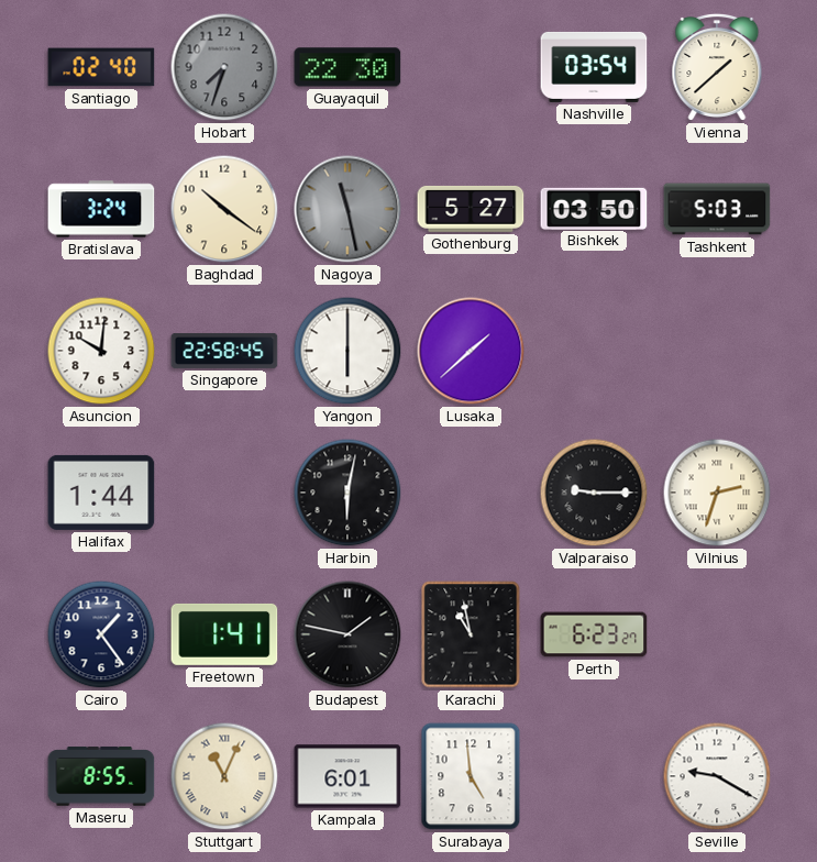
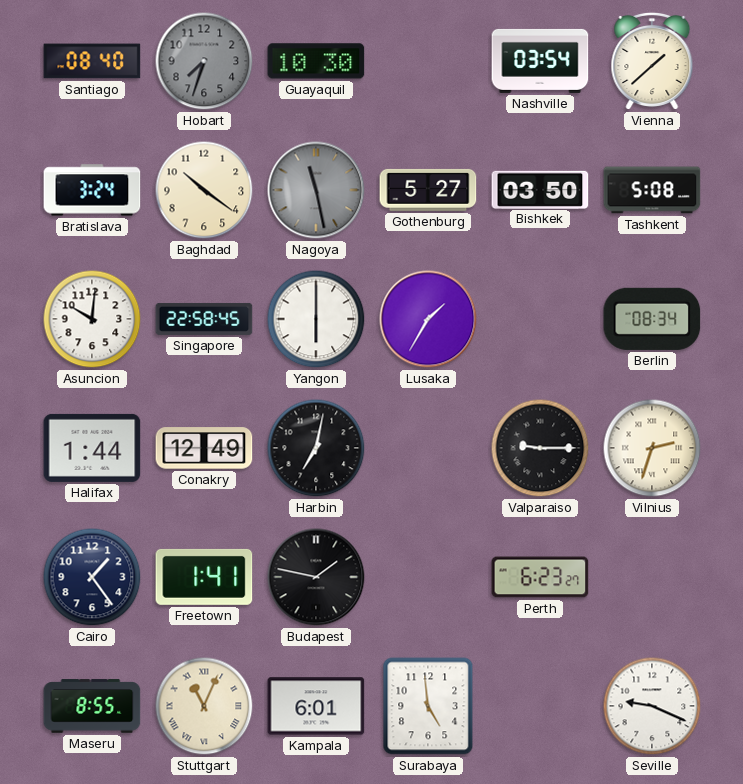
Santiago: 02:40 -> 08:40
Guayaquil: 22:30 -> 10:30
Tashkent: 5:03 -> 5:08
Lusaka: 1:38 -> 1:35
Berlin: none -> 08:34
Conakry: none -> 12:49
Harbin: 6:02 -> 7:02
Karachi: 10:58 -> none
Seville: 9:20 -> 9:19
